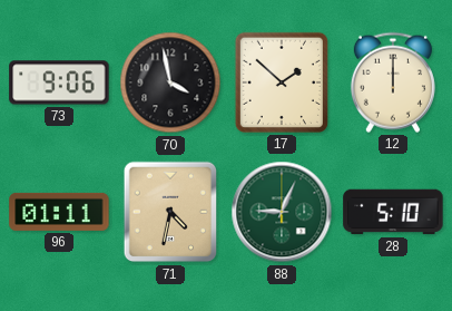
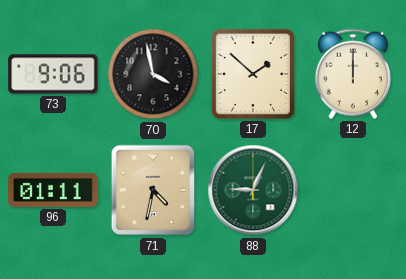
28: 5:10 -> none
